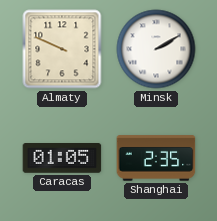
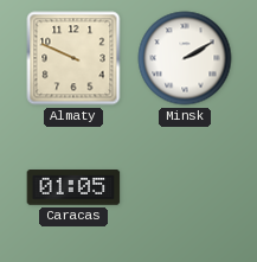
Shanghai: 2:35 -> none
